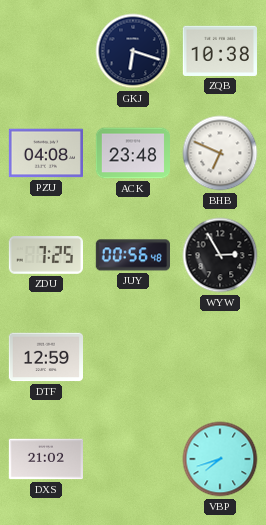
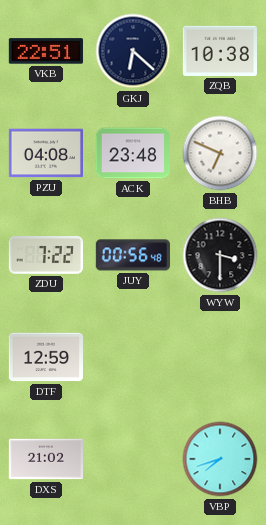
VKB: none -> 22:51
GKJ: 6:18 -> 6:22
ZDU: 7:25 -> 7:22
WYW: 2:55 -> 3:30
